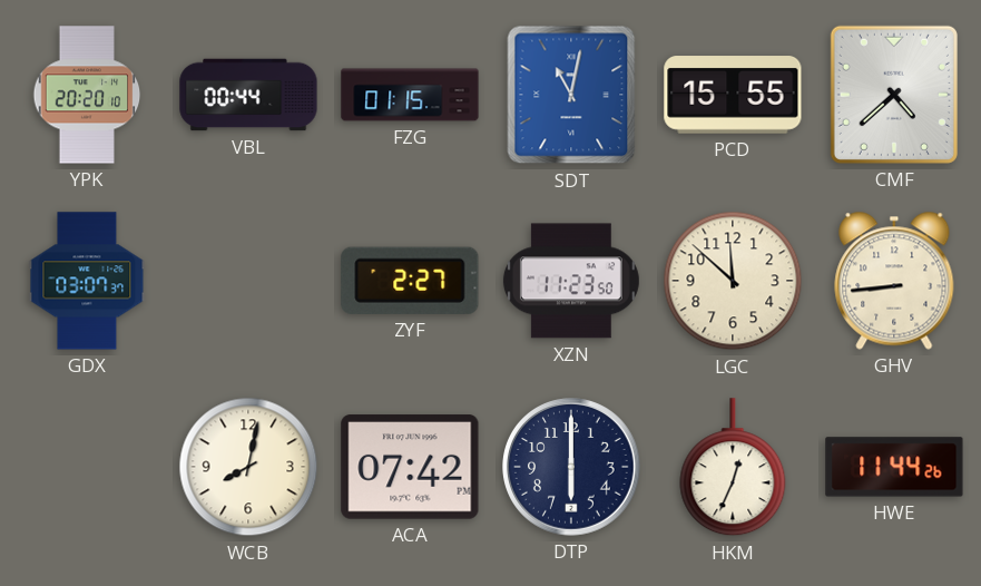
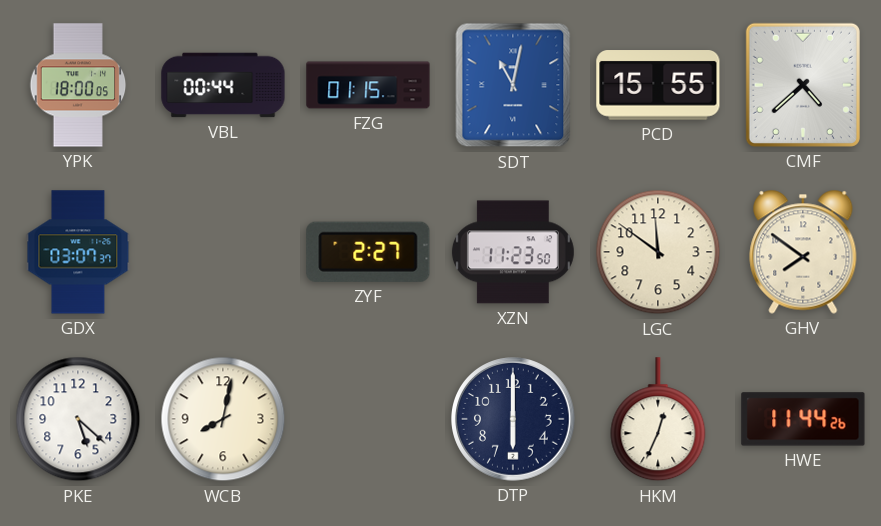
YPK: 20:20 -> 18:00
LGC: 11:52 -> 11:51
GHV: 8:44 -> 7:51
PKE: none -> 5:22
ACA: 07:42 -> none
